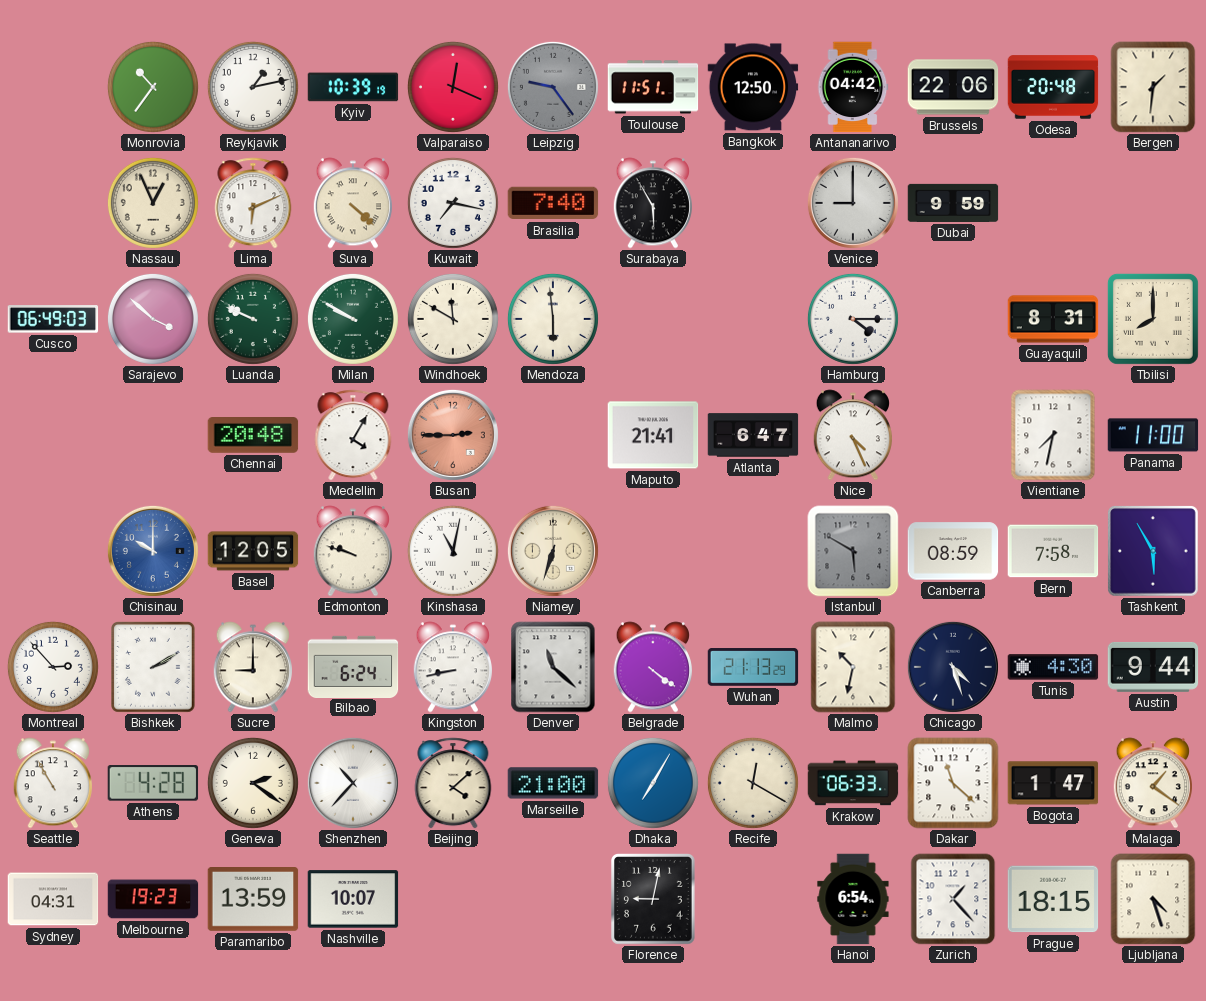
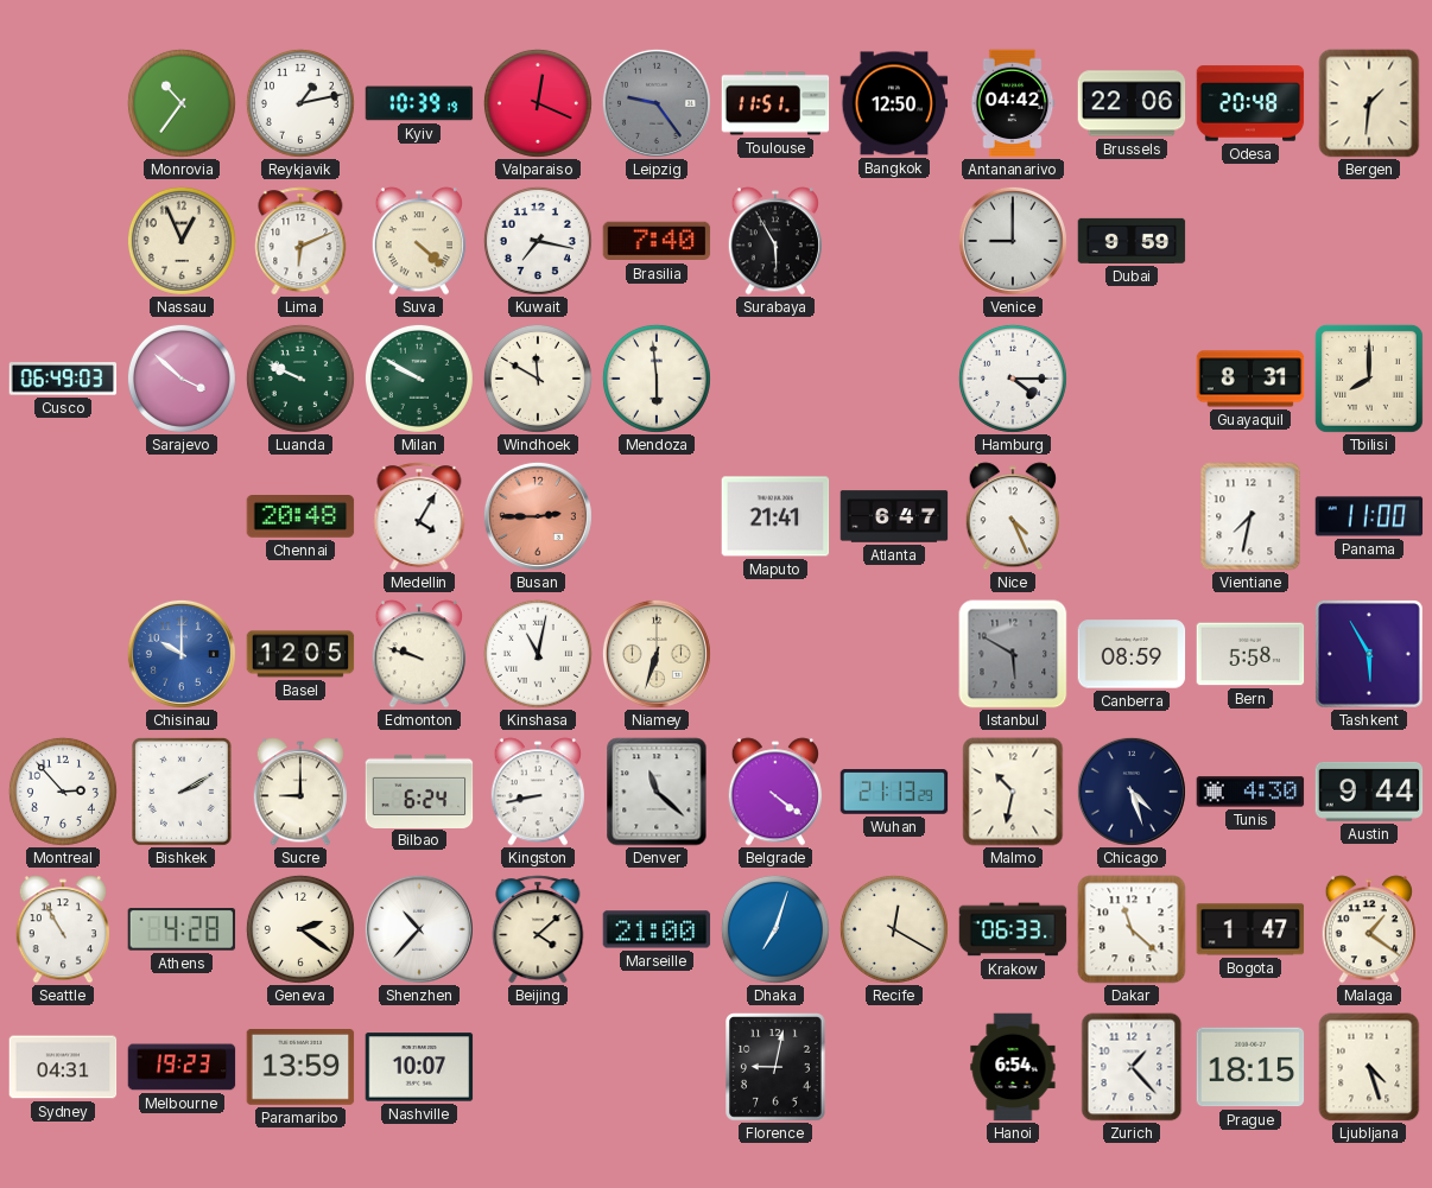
Bern: 7:58 -> 5:58
Dhaka: 7:05 -> 7:03
